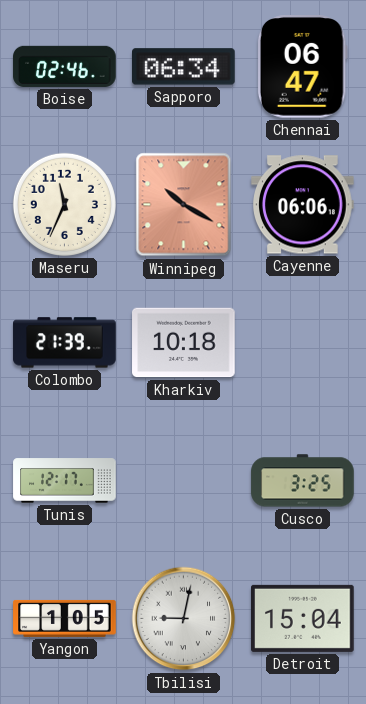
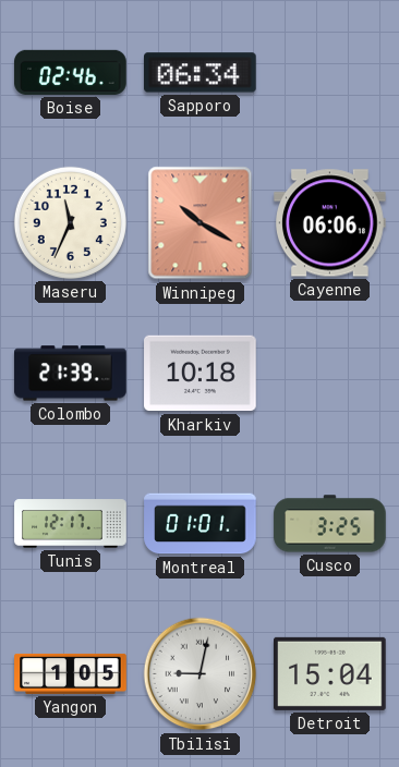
Chennai: 06:47 -> none
Montreal: none -> 01:01
